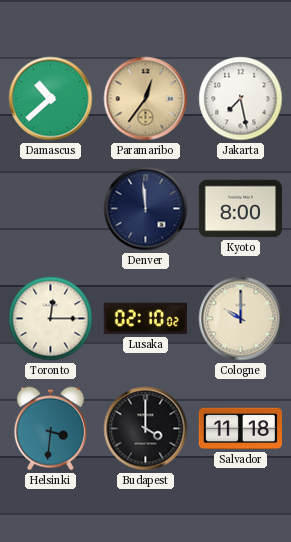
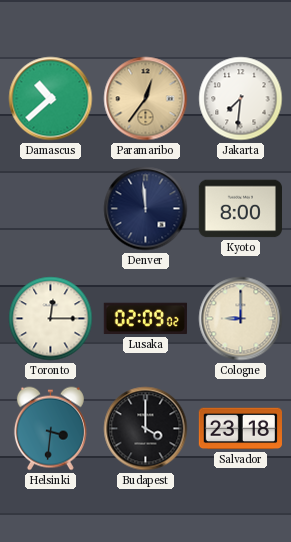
Jakarta: 7:28 -> 7:31
Lusaka: 02:10 -> 02:09
Cologne: 10:00 -> 9:00
Salvador: 11:18 -> 23:18
